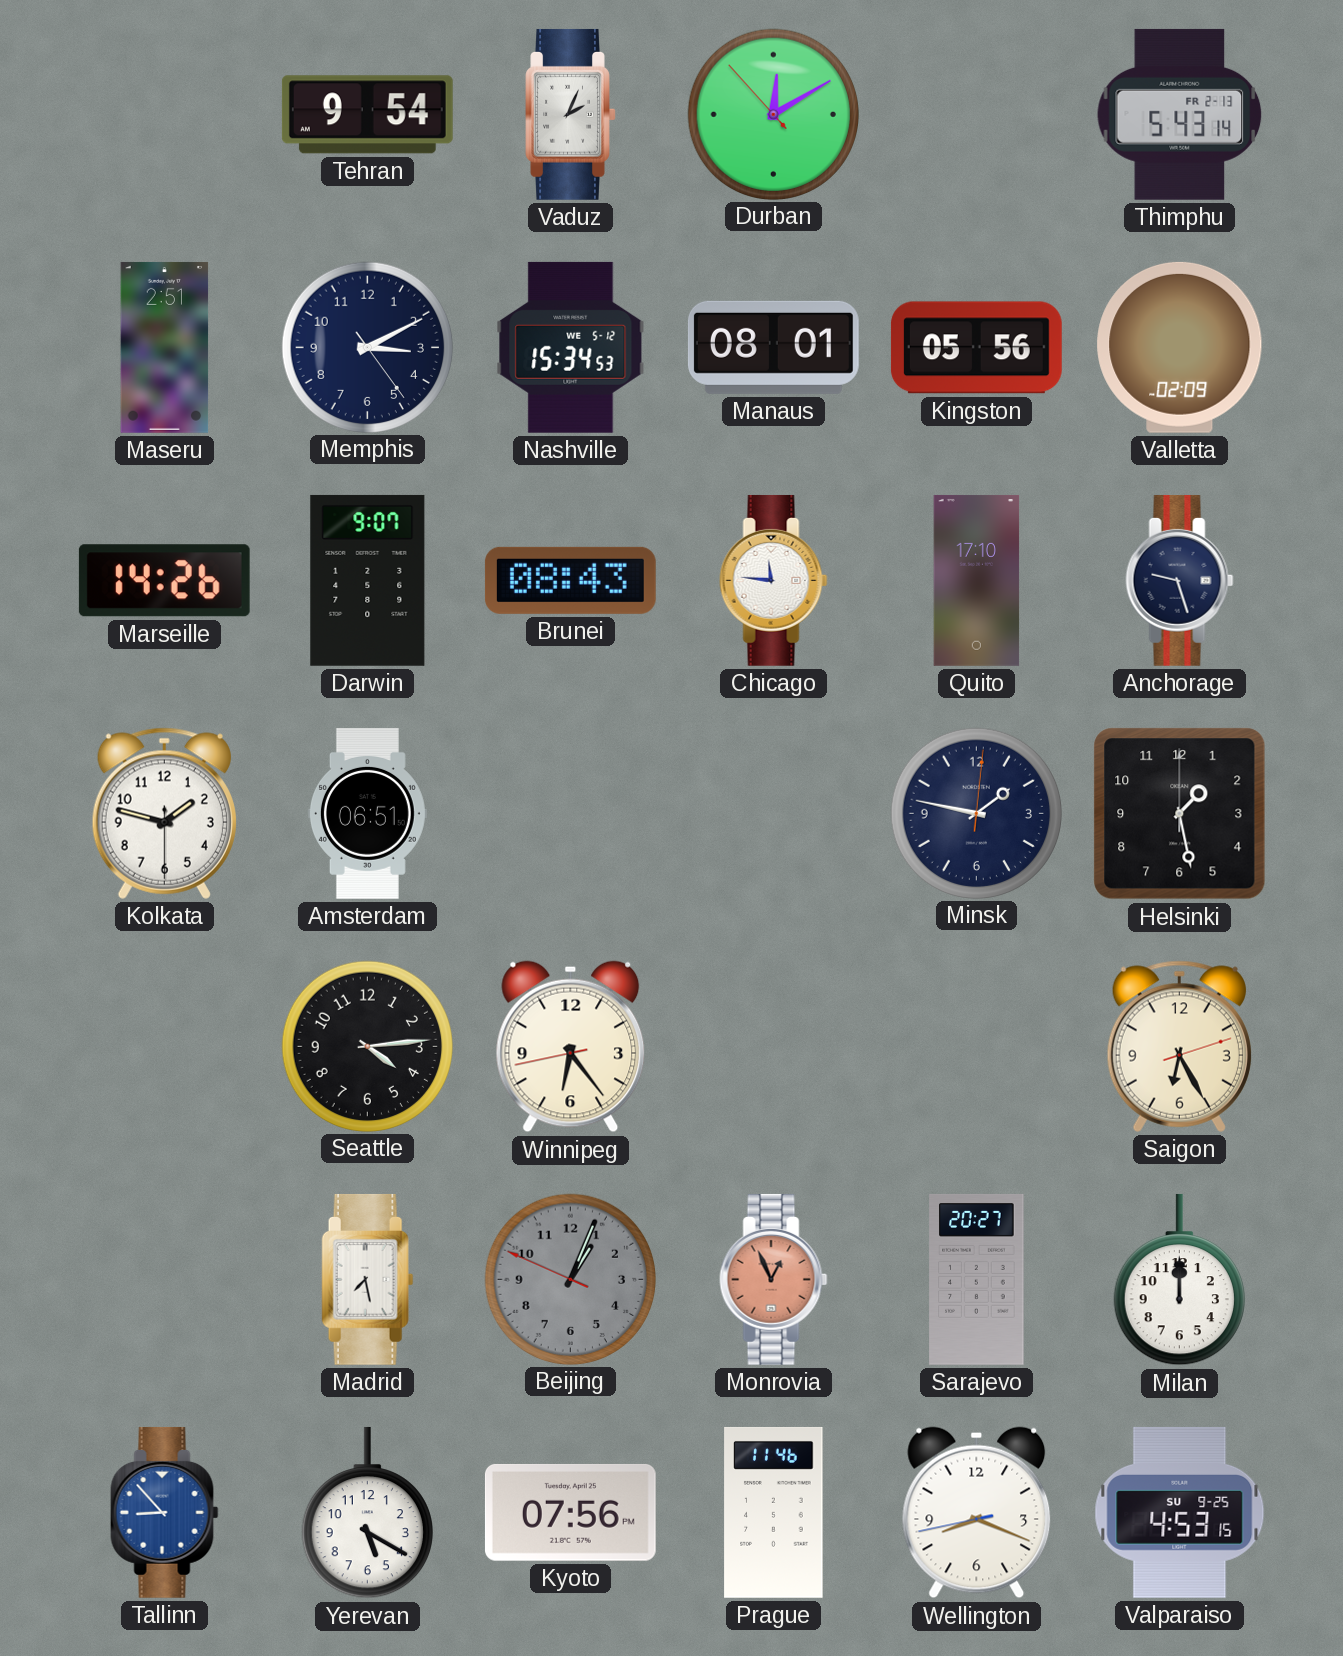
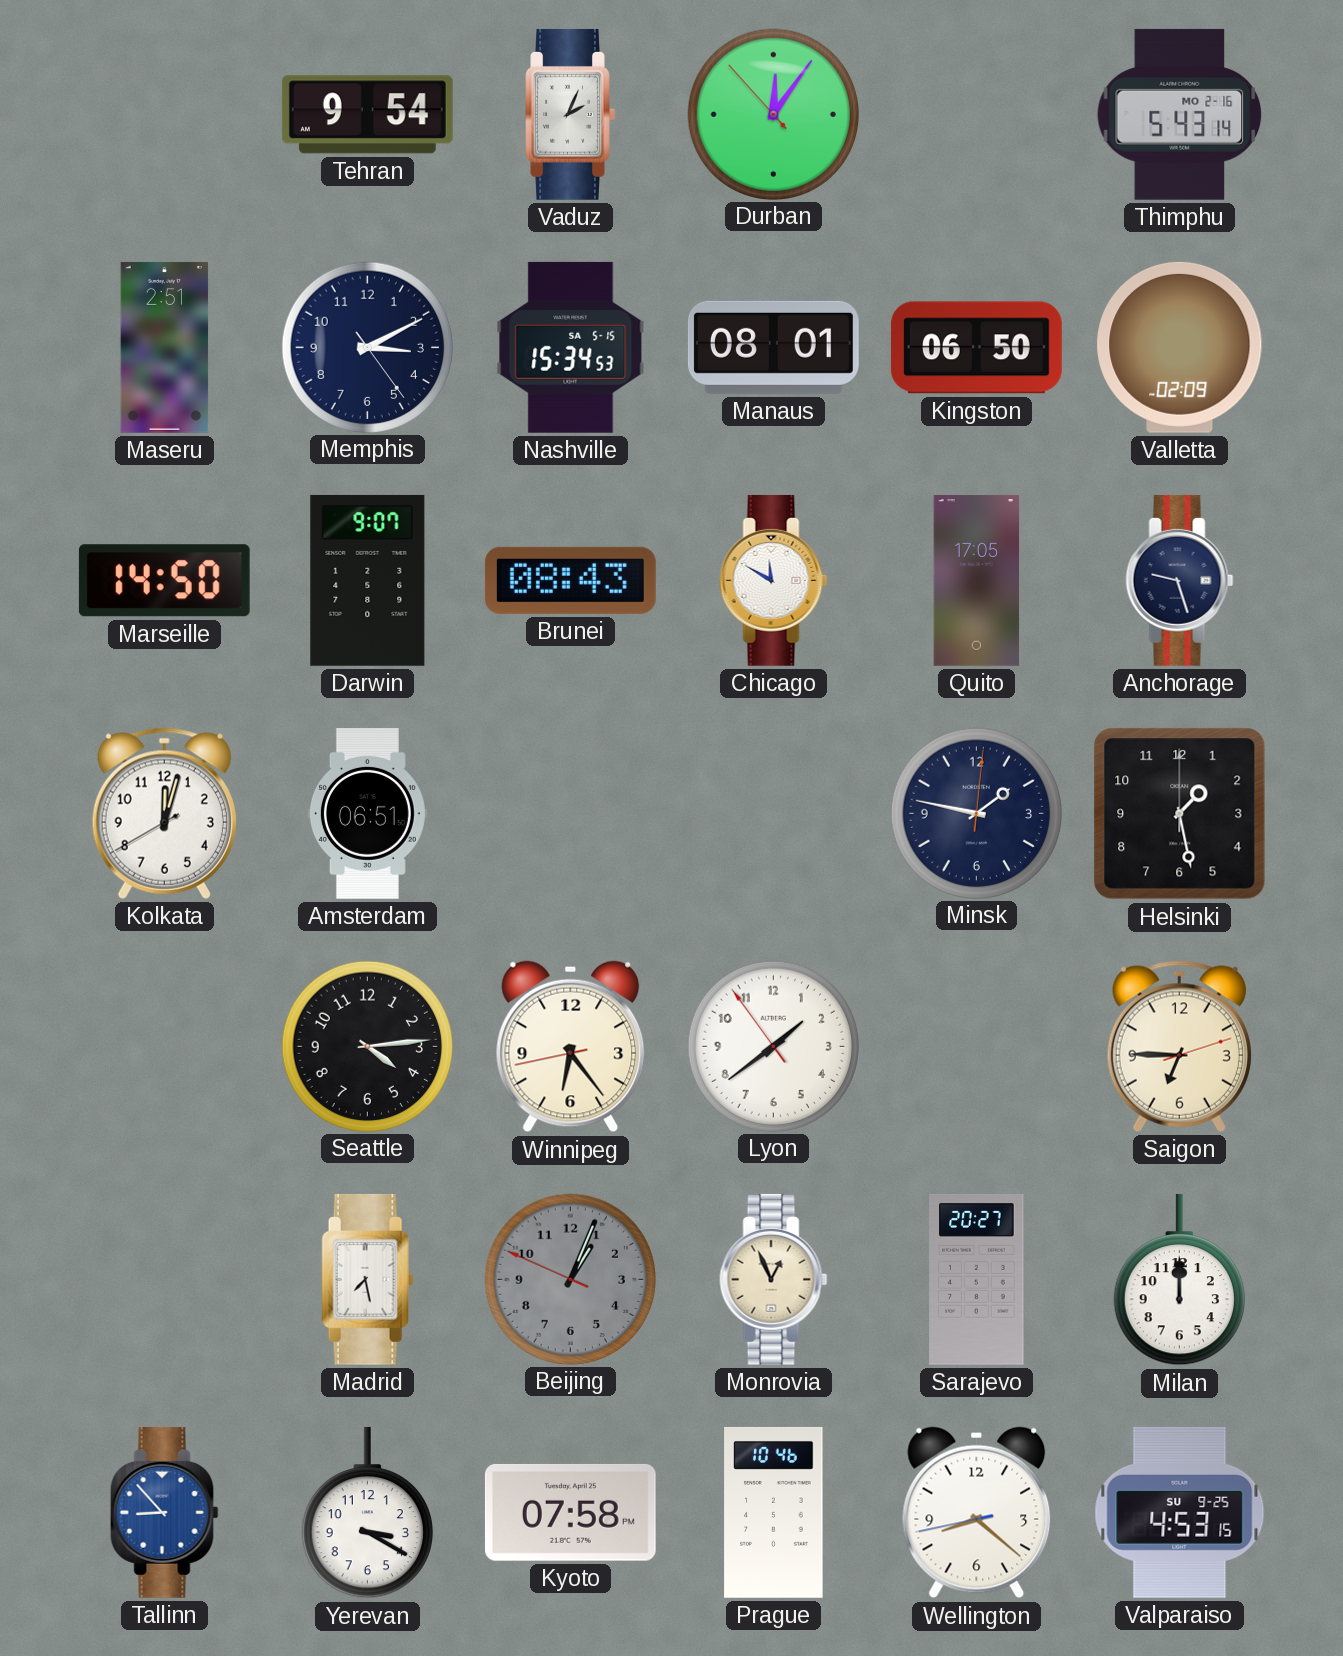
Durban: 12:09 -> 12:05
Thimphu date: FR 2-13 -> MO 2-16
Nashville date: WE 5-12 -> SA 5-15
Kingston: 05:56 -> 06:50
Marseille: 14:26 -> 14:50
Chicago: 11:46 -> 11:50
Quito: 17:10 -> 17:05
Kolkata: 1:47 -> 12:02
Lyon: none -> 1:38
Saigon: 6:25 -> 6:45
Monrovia dial: salmon -> cream
Yerevan: 5:20 -> 3:20
Kyoto: 07:56 -> 07:58
Prague: 11:46 -> 10:46
Wellington: 8:18 -> 8:21
